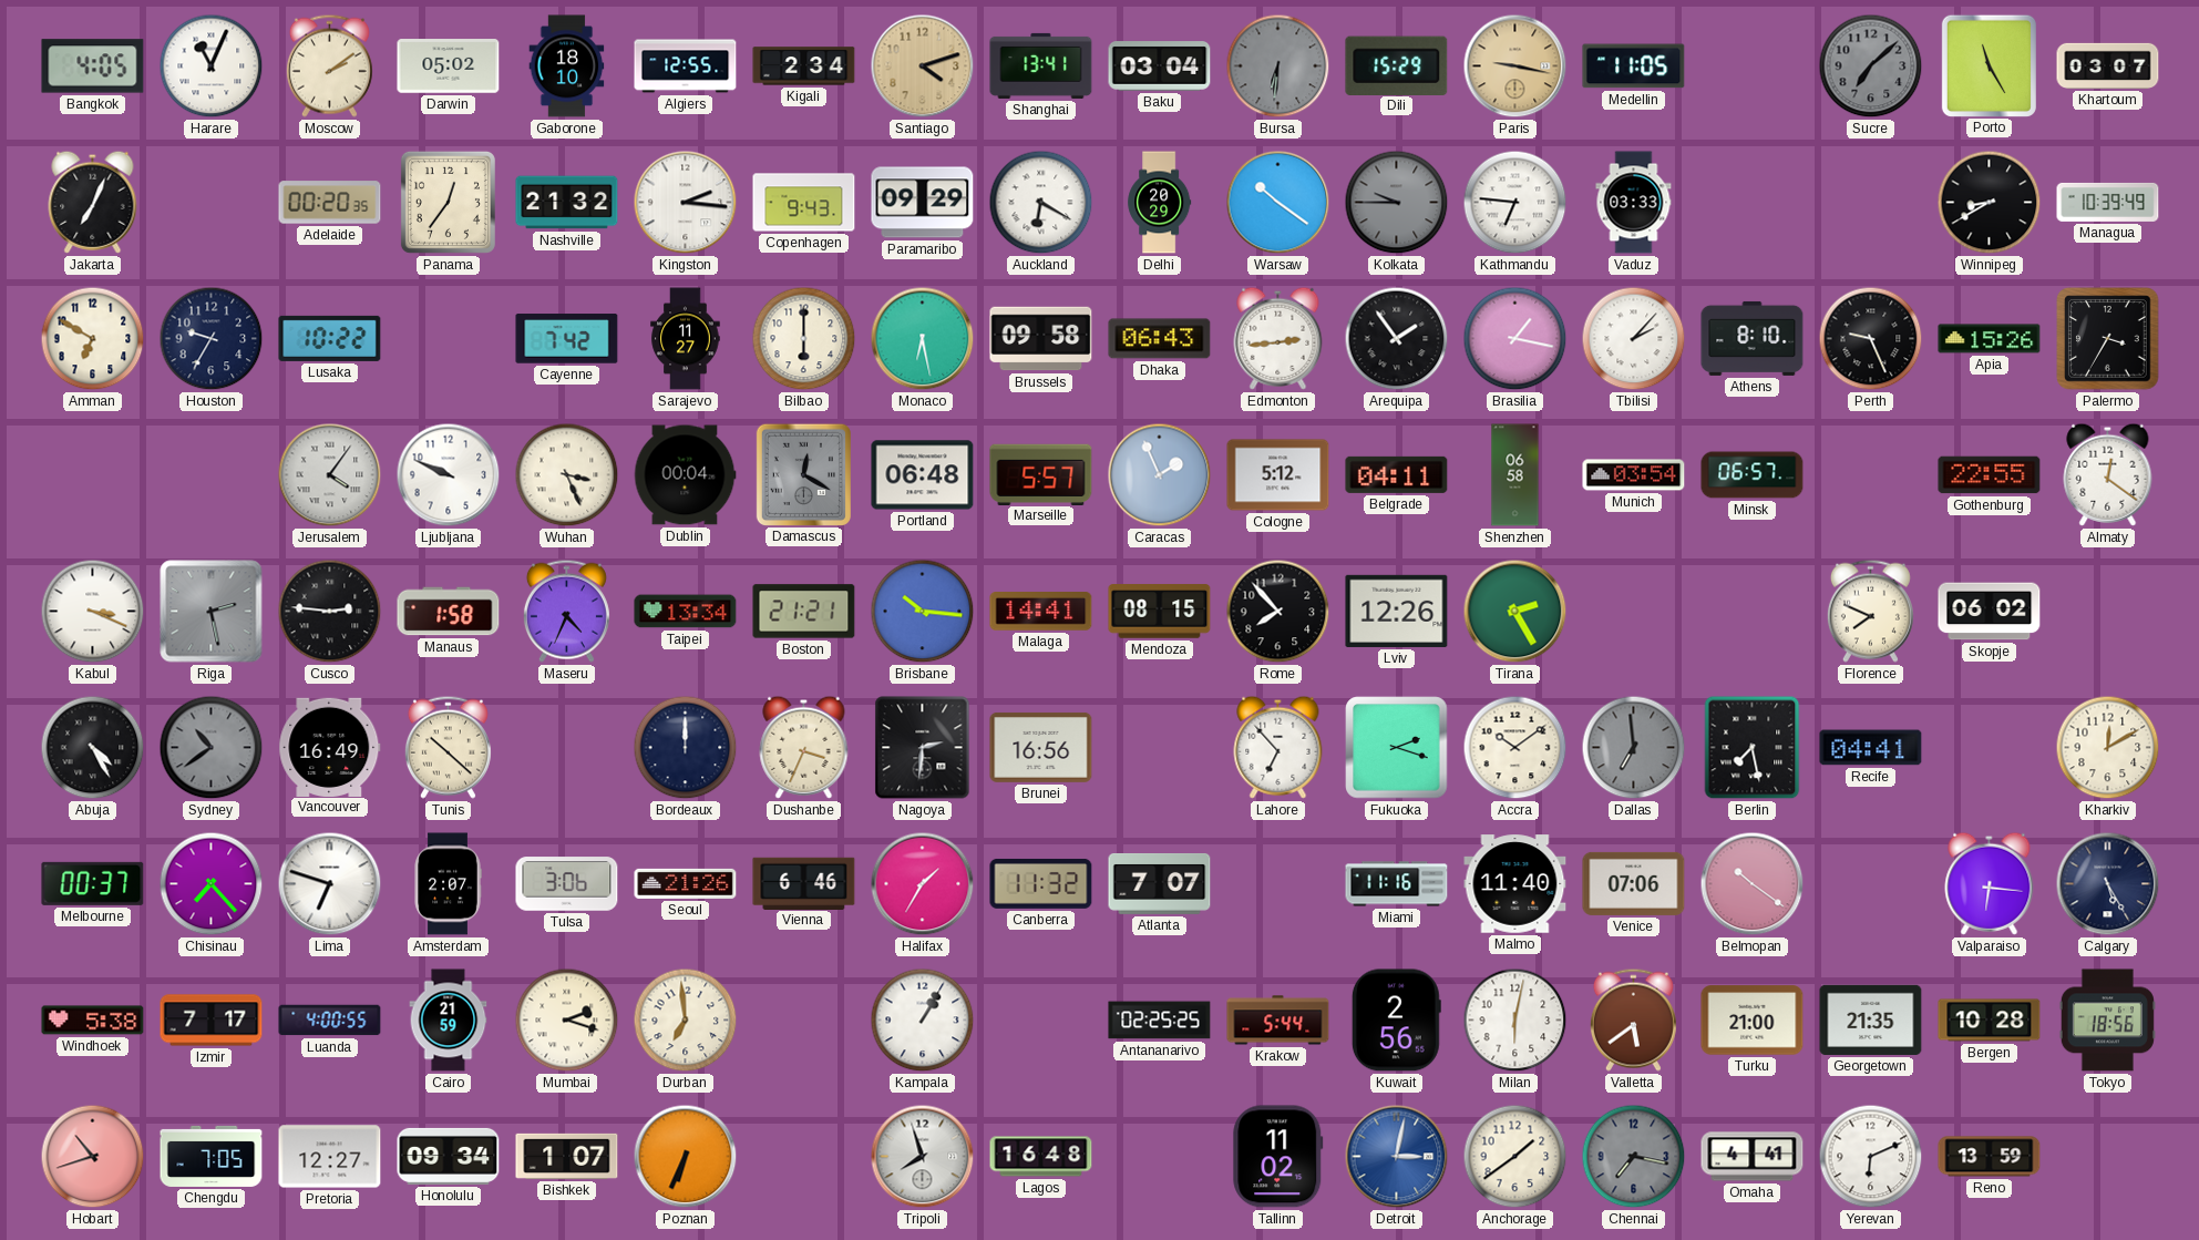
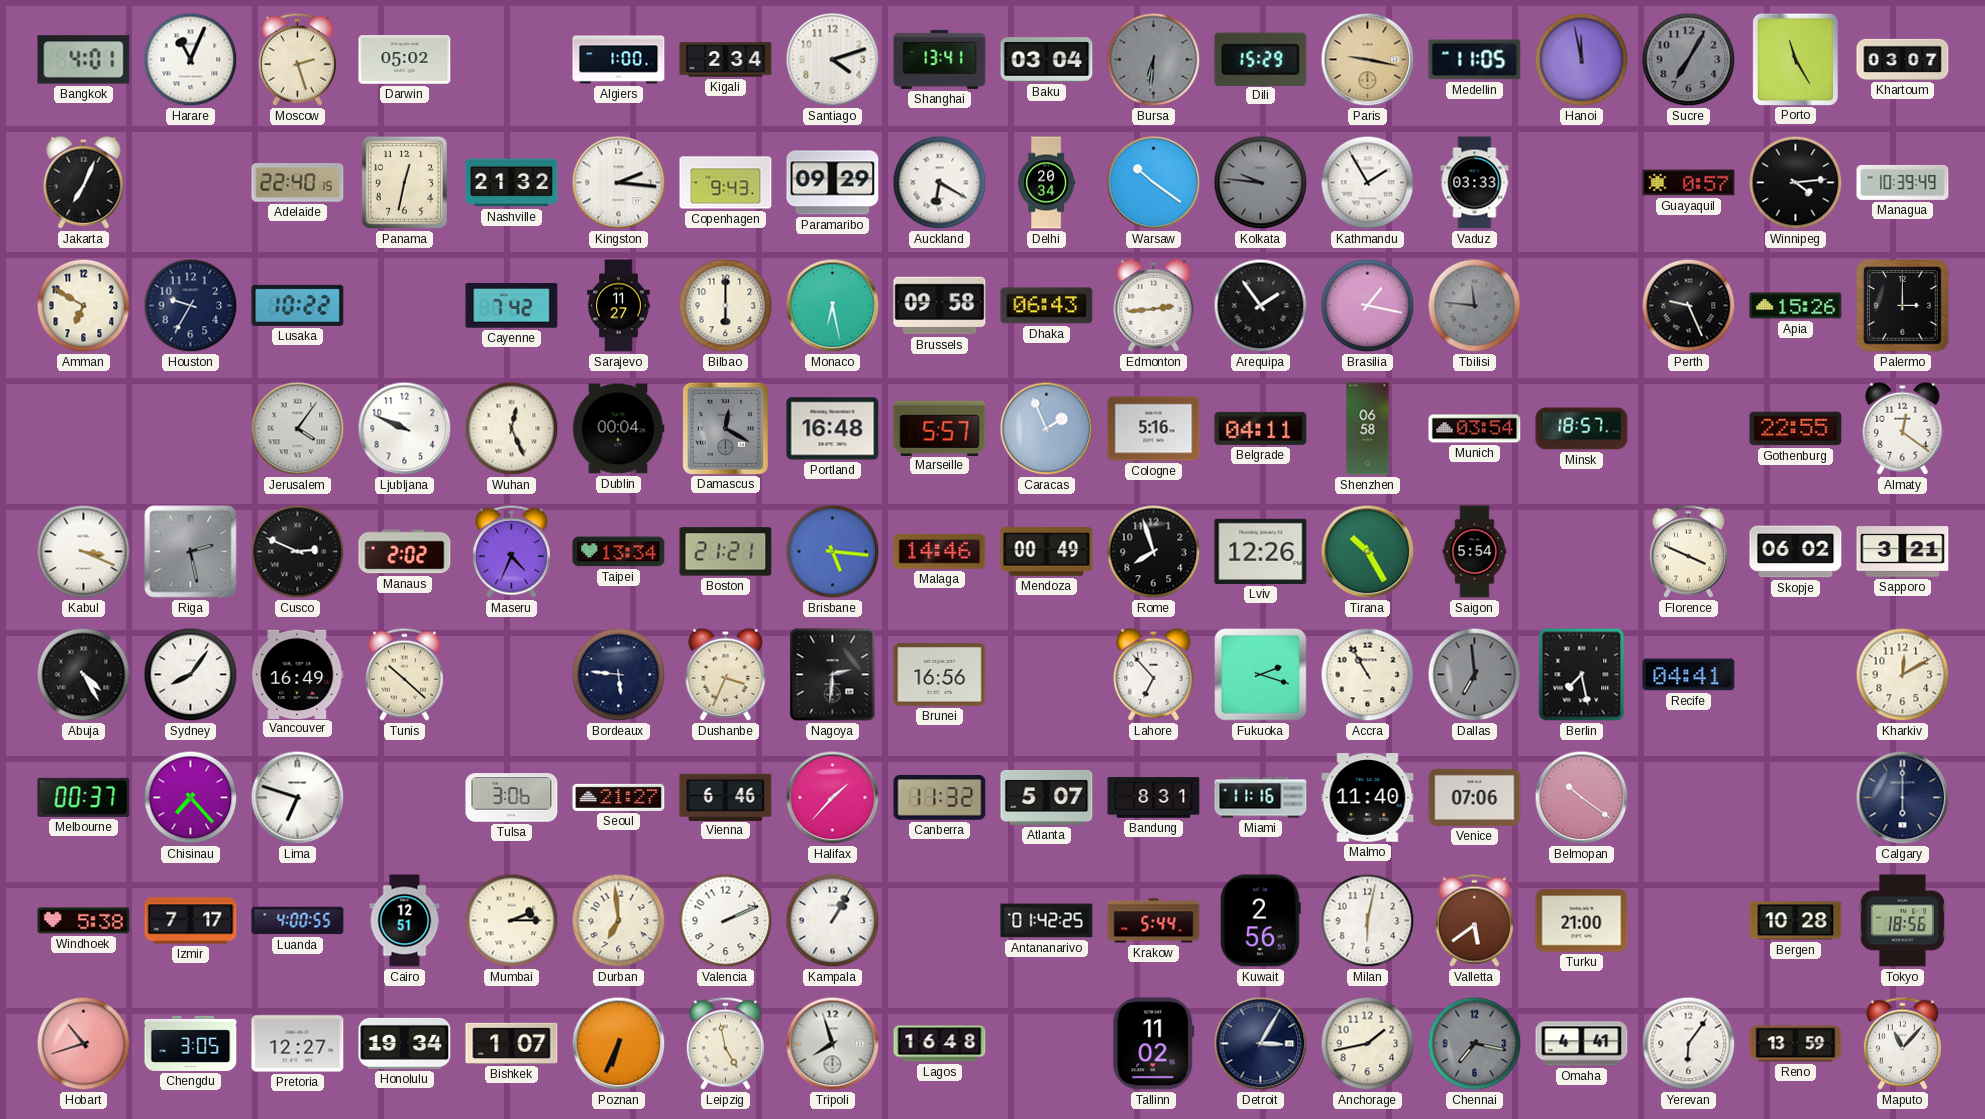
Bangkok: 4:05 -> 4:01
Moscow: 2:09 -> 2:27
Gaborone: 18:10 -> none
Algiers: 12:55 -> 1:00
Santiago dial: champagne -> white
Hanoi: none -> 11:58
Sucre: 7:08 -> 7:05
Adelaide: 00:20 -> 22:40
Panama: 12:36 -> 12:32
Delhi: 20:29 -> 20:34
Kolkata: 9:45 -> 9:46
Kathmandu: 6:46 -> 1:55
Guayaquil: none -> 0:57
Winnipeg: 8:40 -> 4:14
Tbilisi: 2:07 -> 11:46
Tbilisi dial: white -> grey
Athens: 8:10 -> none
Palermo: 3:35 -> 3:00
Wuhan: 3:26 -> 12:26
Portland: 06:48 -> 16:48
Cologne: 5:12 -> 5:16
Minsk: 06:57 -> 18:57
Cusco: 2:46 -> 2:49
Manaus: 1:58 -> 2:02
Brisbane: 10:16 -> 5:16
Malaga: 14:41 -> 14:46
Mendoza: 08:15 -> 00:49
Rome: 7:53 -> 7:57
Tirana: 2:25 -> 10:25
Saigon: none -> 5:54
Florence: 7:49 -> 3:49
Sapporo: none -> 3:21
Sydney: 10:39 -> 8:06
Sydney dial: grey -> white
Bordeaux: 12:00 -> 5:46
Accra: 10:09 -> 10:55
Amsterdam: 2:07 -> none
Seoul: 21:26 -> 21:27
Halifax: 1:35 -> 1:37
Atlanta: 7:07 -> 5:07
Bandung: none -> 8:31
Valparaiso: 6:16 -> none
Calgary: 5:25 -> 6:00
Cairo: 21:59 -> 12:51
Mumbai: 2:18 -> 2:15
Valencia: none -> 2:11
Antananarivo: 02:25 -> 01:42
Georgetown: 21:35 -> none
Chengdu: 7:05 -> 3:05
Honolulu: 09:34 -> 19:34
Leipzig: none -> 4:58
Detroit: 3:02 -> 3:05
Detroit dial: blue -> navy
Anchorage: 1:39 -> 1:43
Yerevan: 6:11 -> 6:06
Maputo: none -> 11:07
